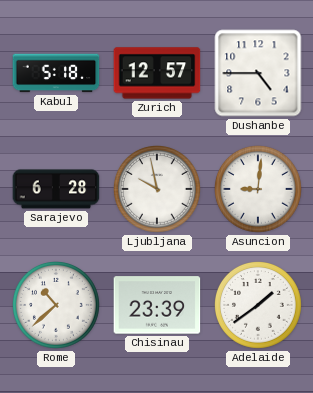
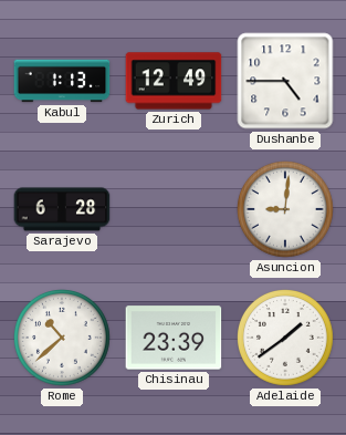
Kabul: 5:18 -> 1:13
Zurich: 12:57 -> 12:49
Ljubljana: 9:58 -> none
